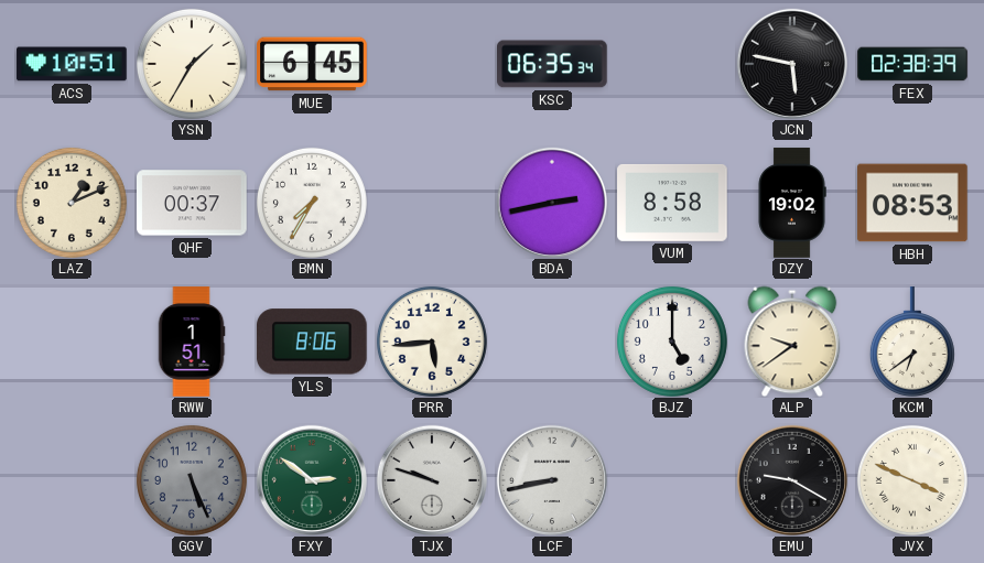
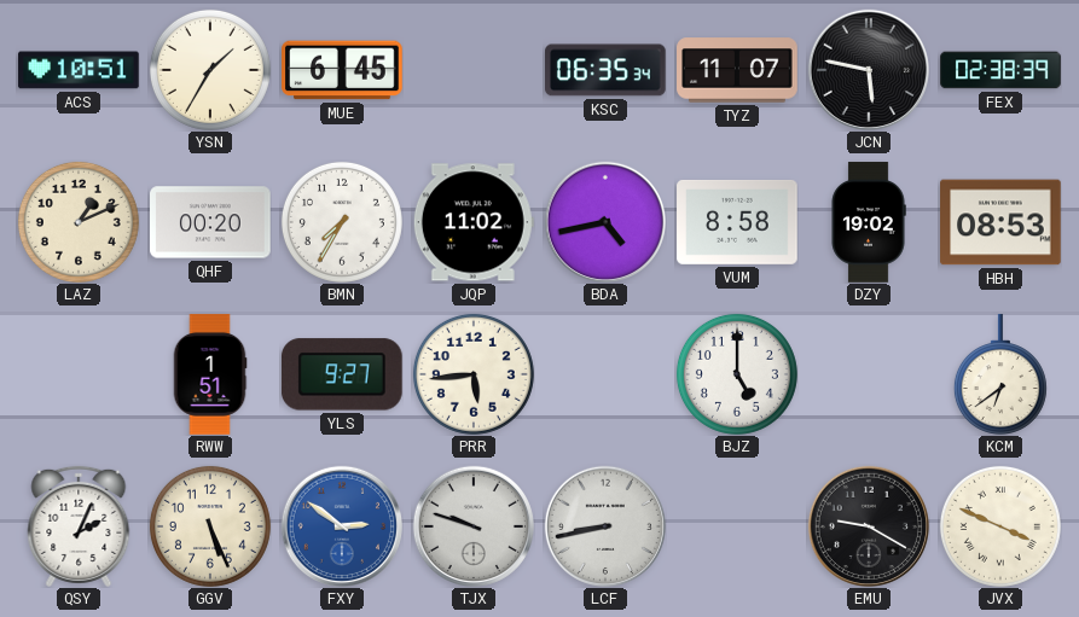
TYZ: none -> 11:07
QHF: 00:37 -> 00:20
JQP: none -> 11:02
BDA: 2:43 -> 4:43
YLS: 8:06 -> 9:27
ALP: 9:39 -> none
QSY: none -> 2:04
GGV dial: grey -> cream
FXY dial: green -> blue
